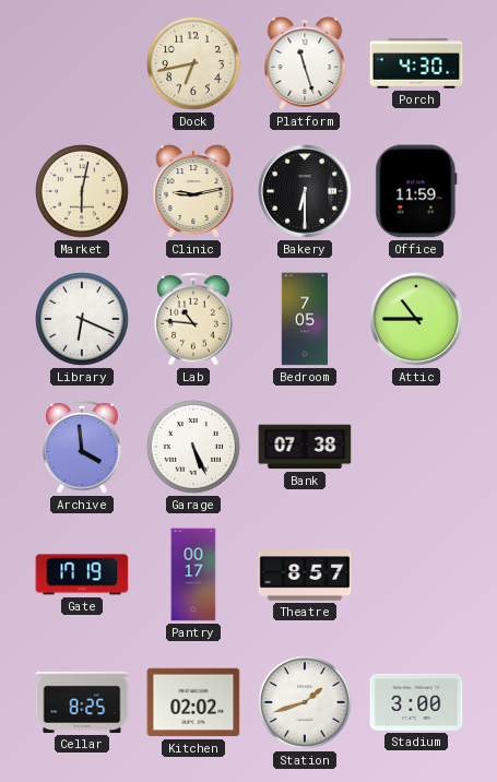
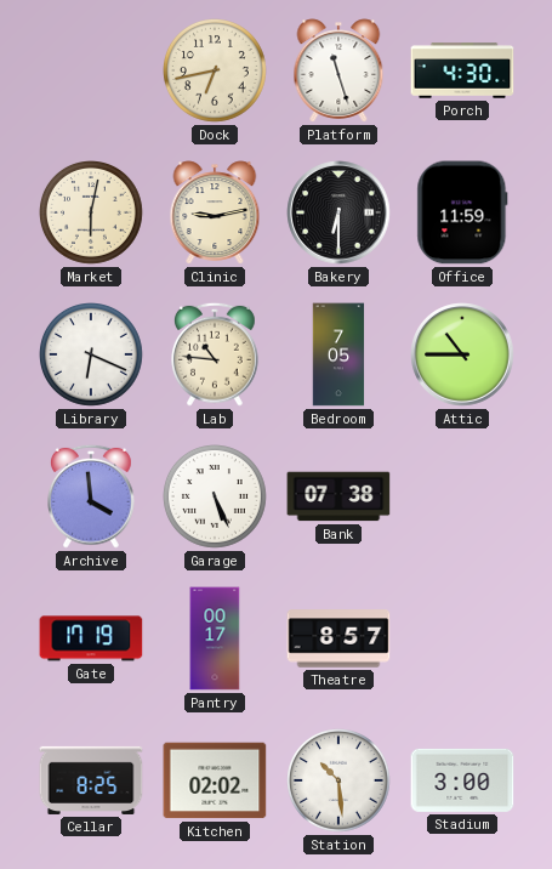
Station: 1:42 -> 10:29
